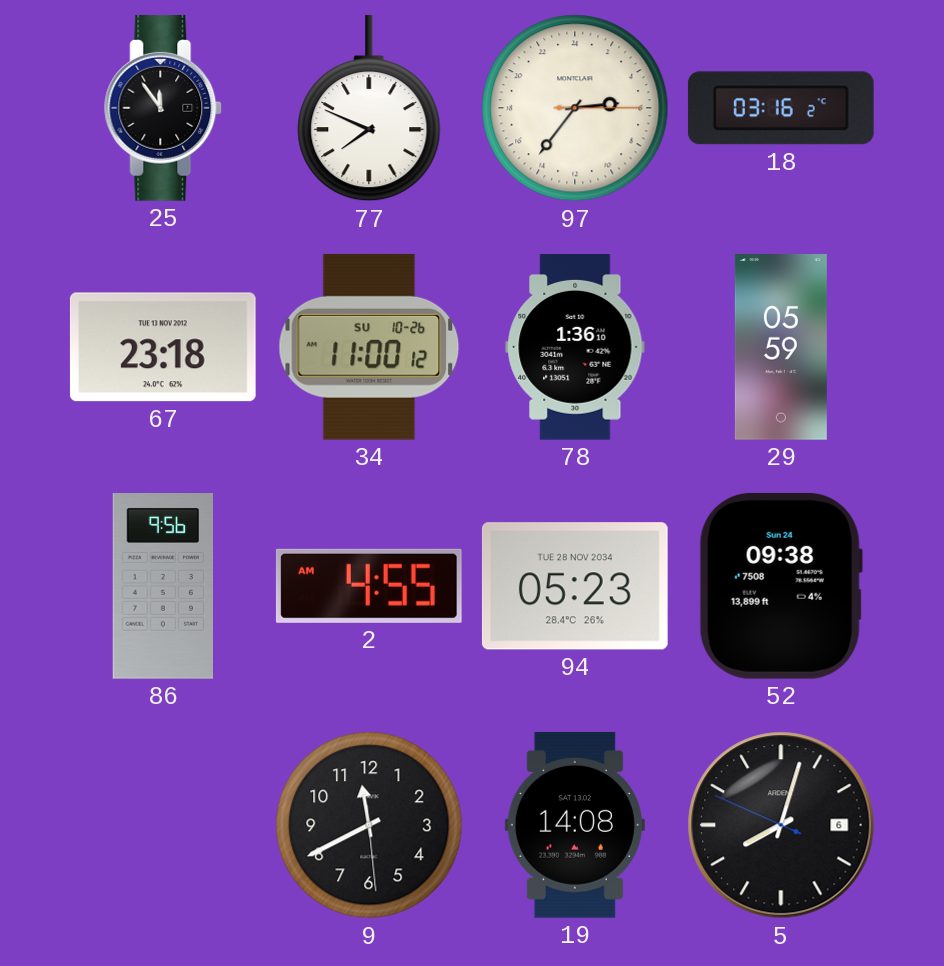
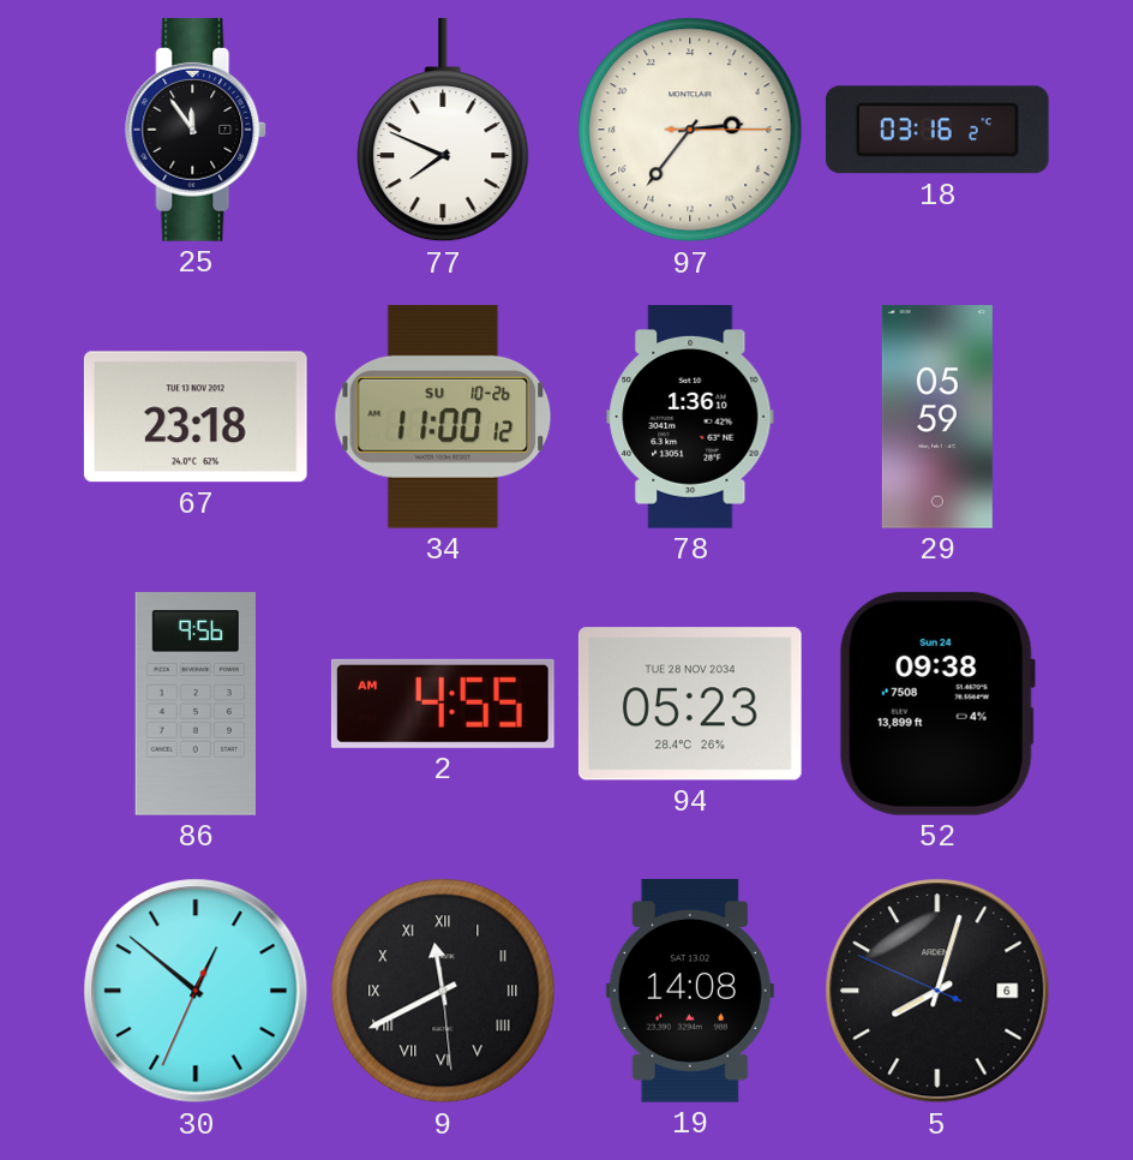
30: none -> 12:51
9 numerals: Arabic -> Roman
